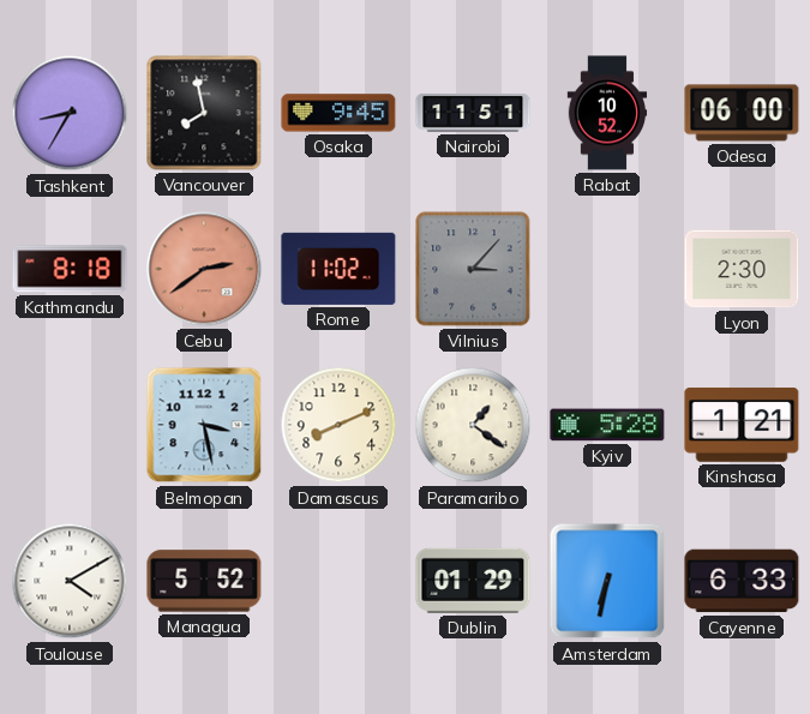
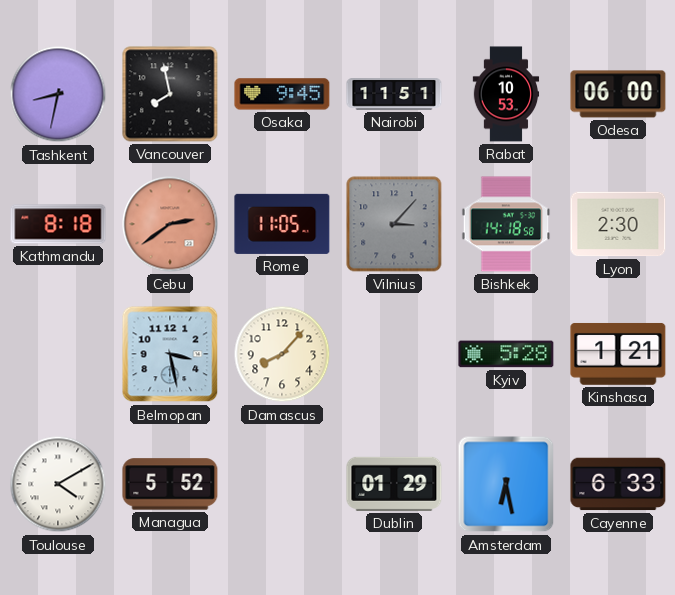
Tashkent: 8:35 -> 8:32
Rabat: 10:52 -> 10:53
Rome: 11:02 -> 11:05
Bishkek: none -> 14:18
Damascus: 8:11 -> 8:07
Paramaribo: 1:21 -> none
Amsterdam: 6:32 -> 6:28
